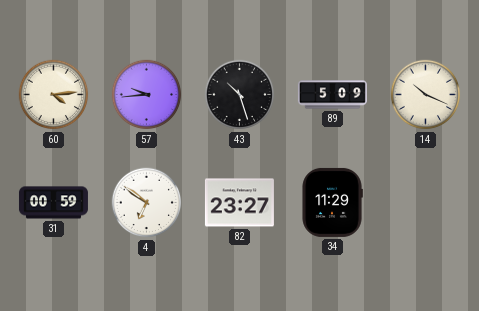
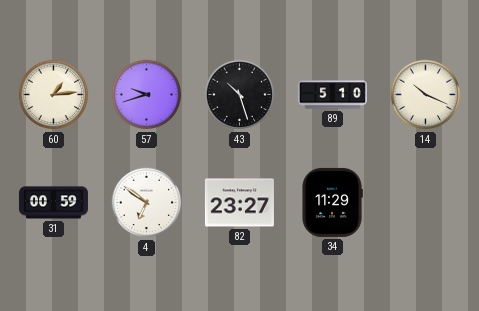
60: 4:14 -> 1:14
57: 9:44 -> 9:42
89: 5:09 -> 5:10
